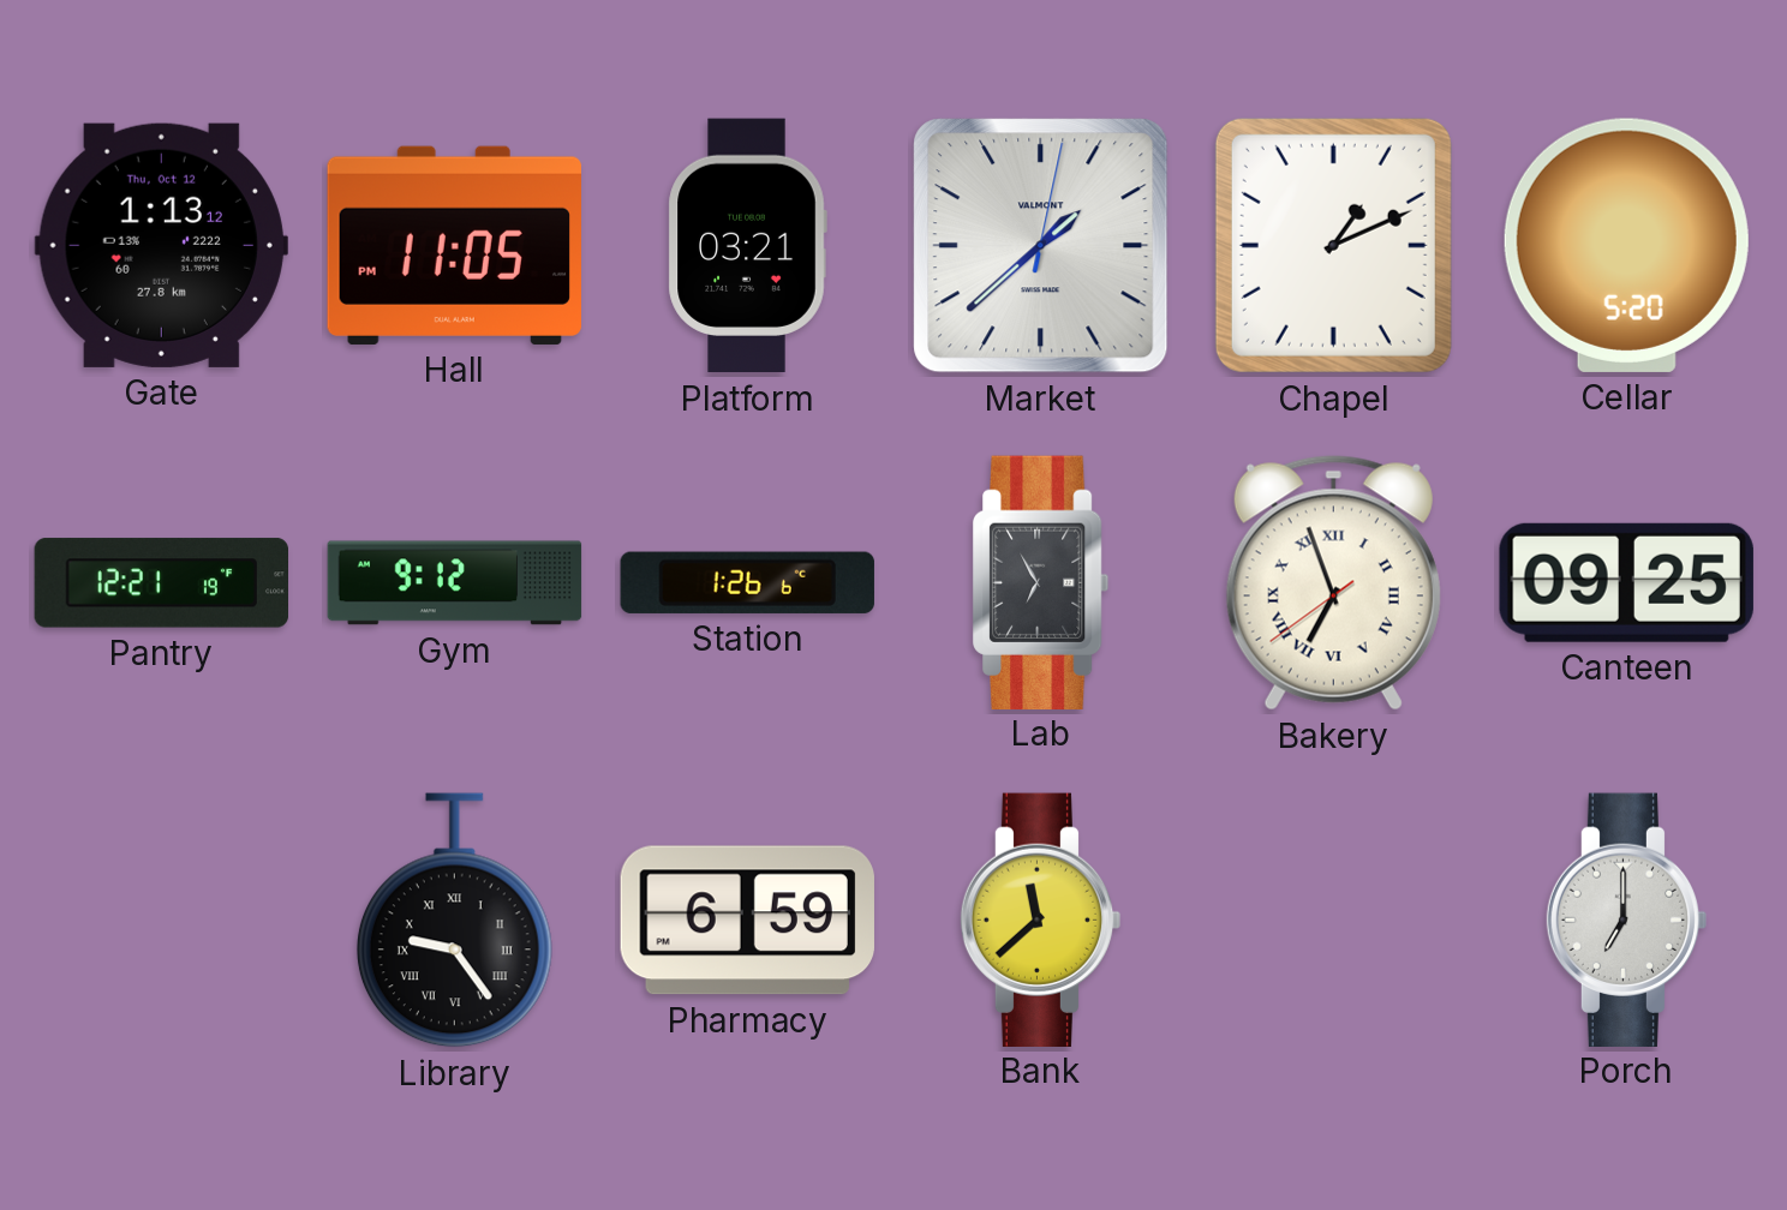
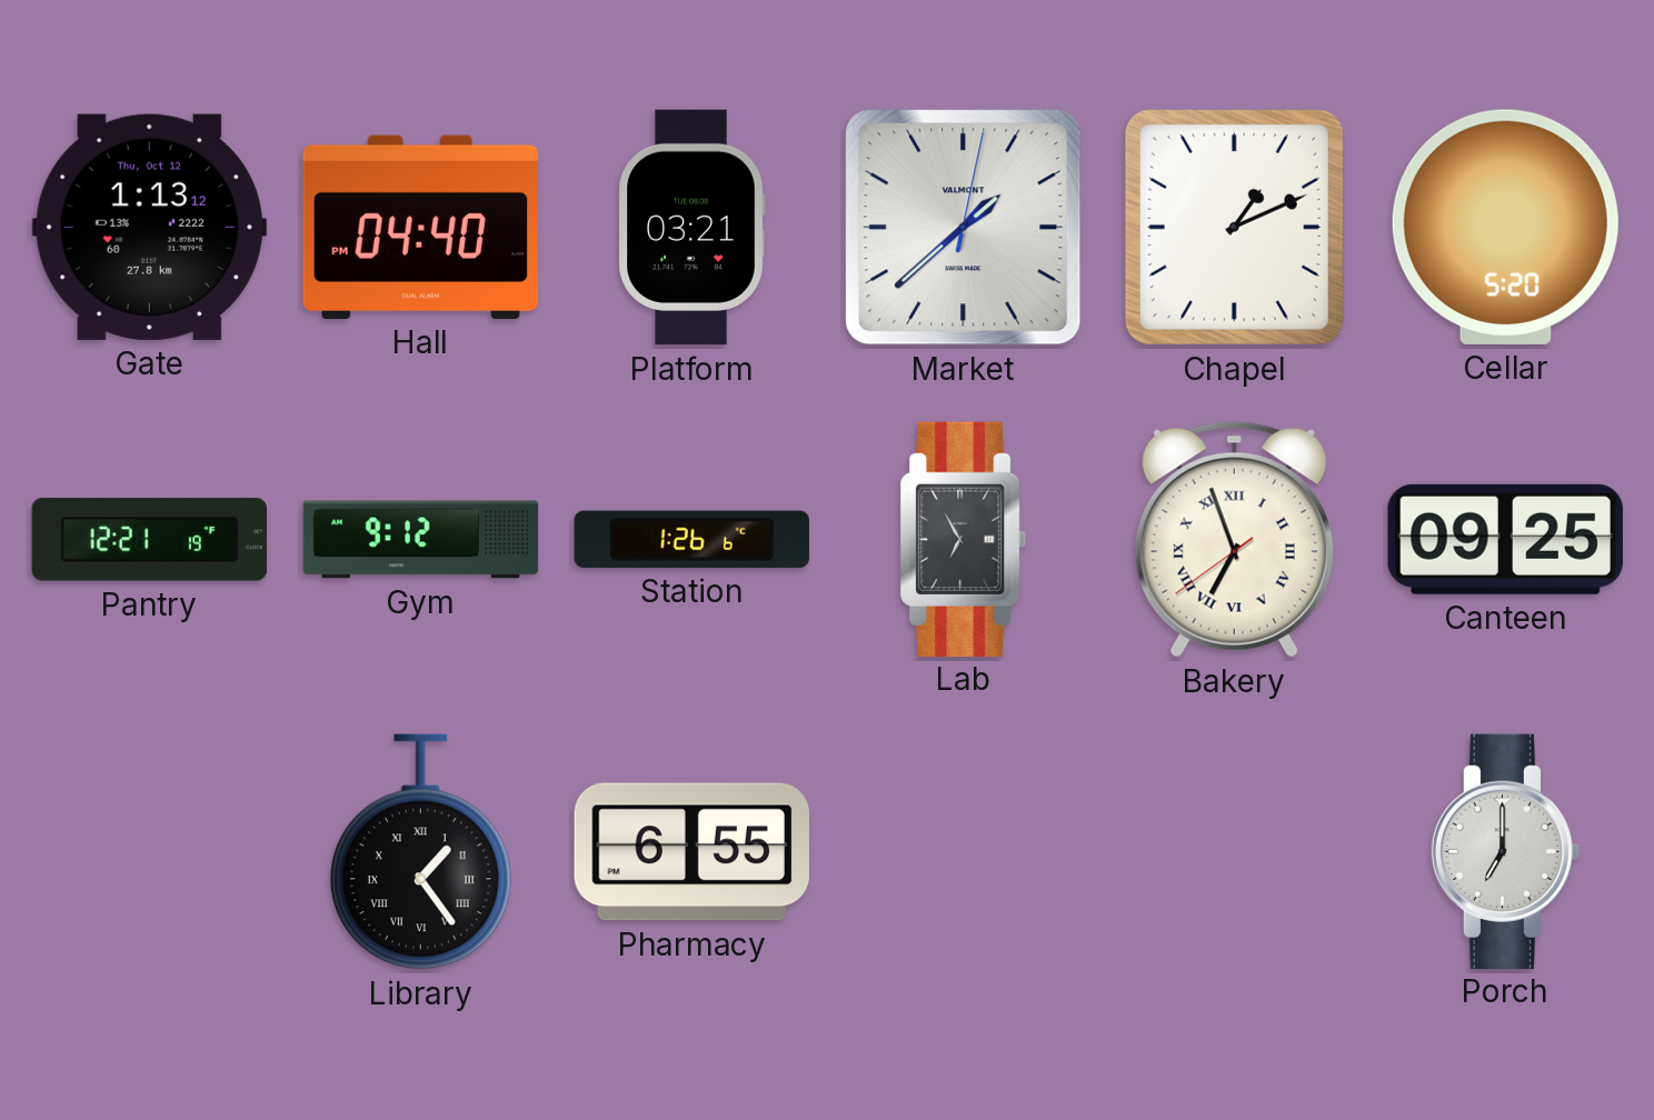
Hall: 11:05 -> 04:40
Library: 9:24 -> 1:24
Pharmacy: 6:59 -> 6:55
Bank: 11:38 -> none
